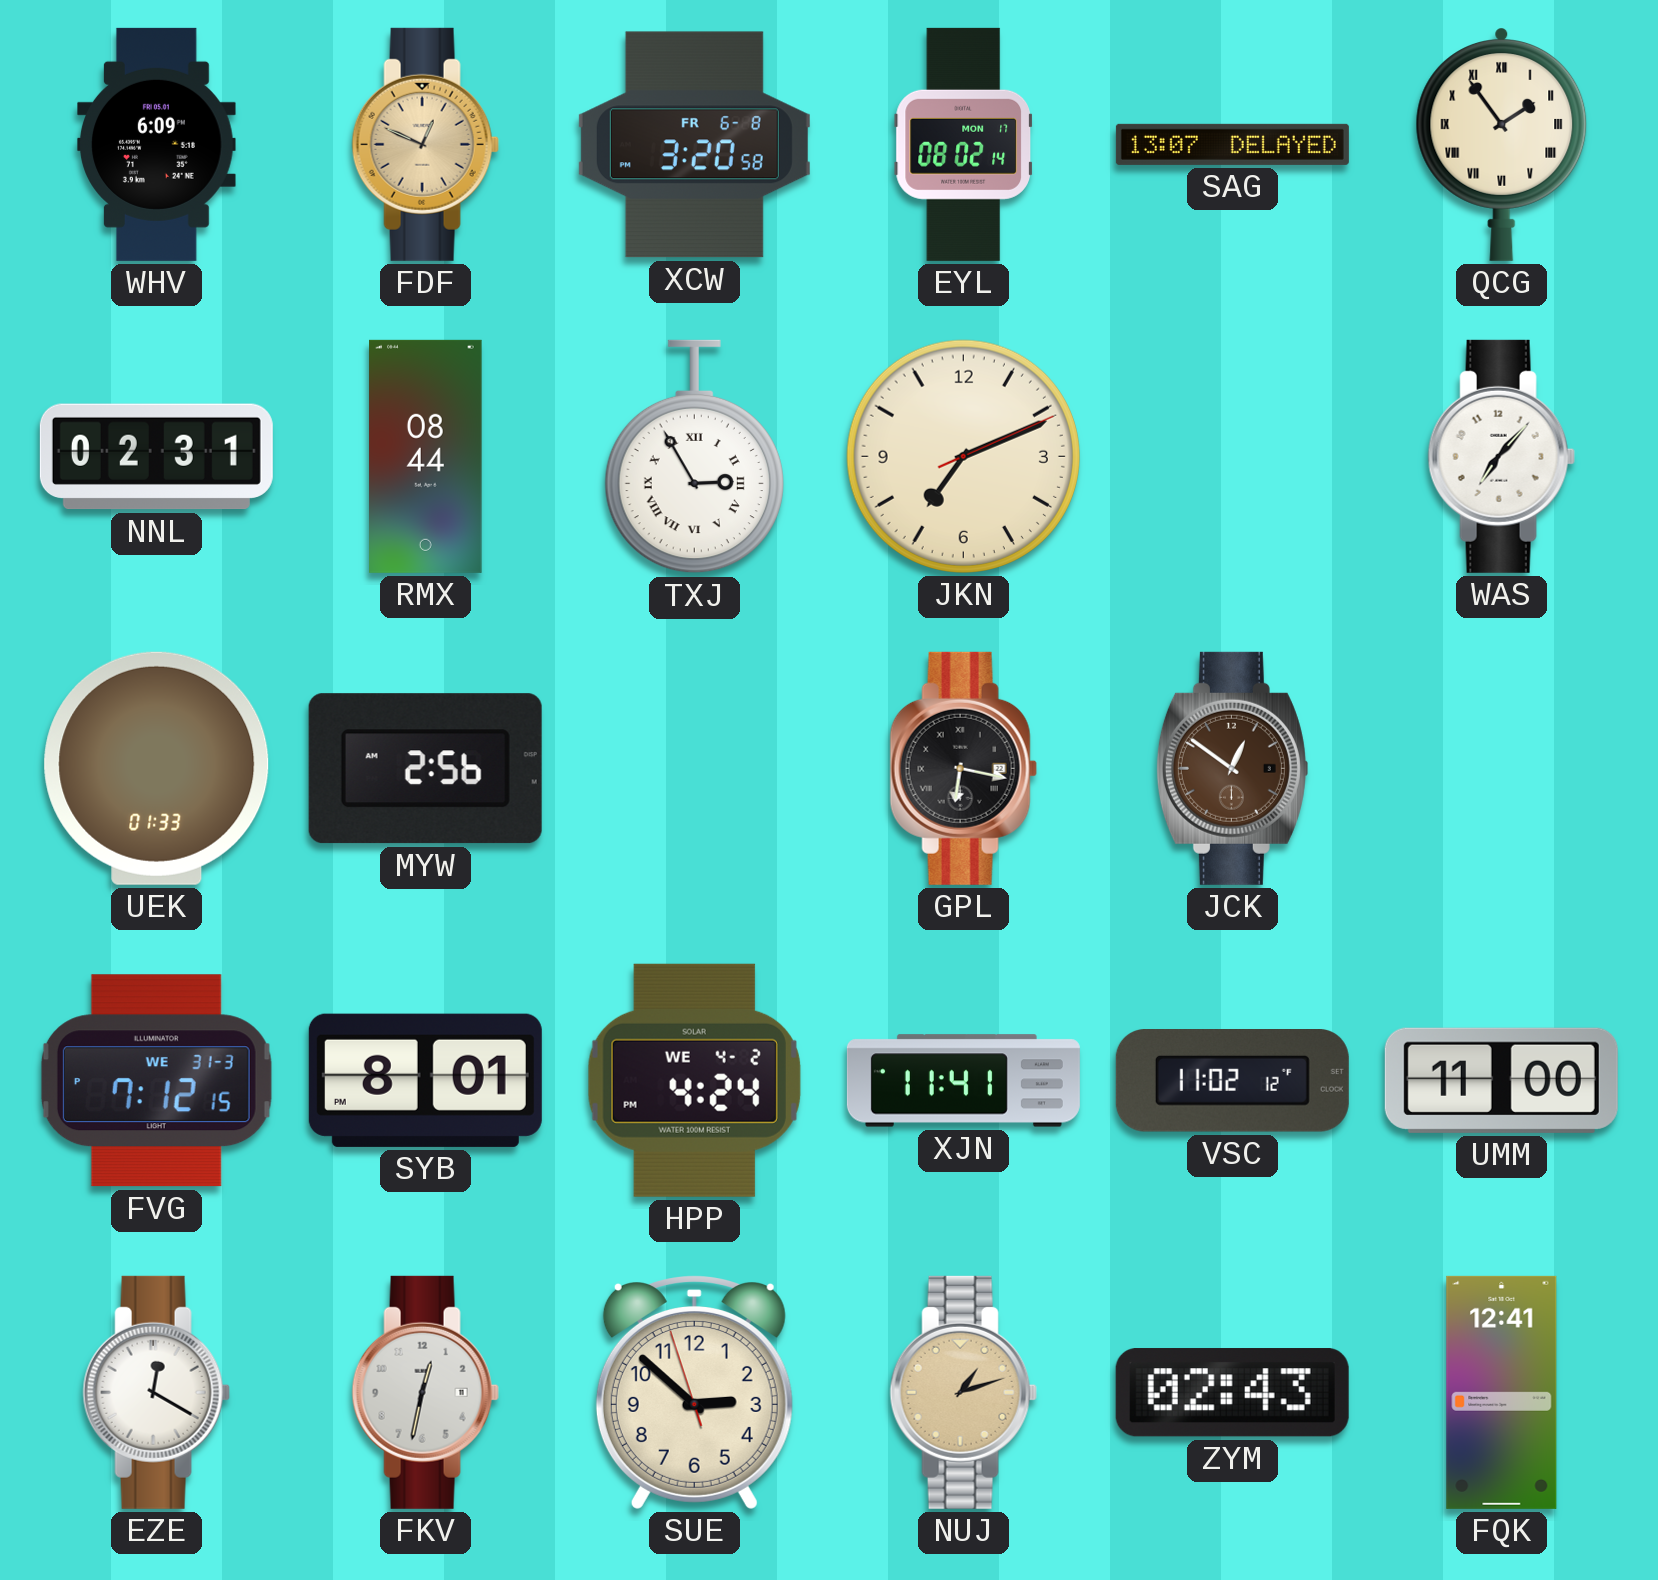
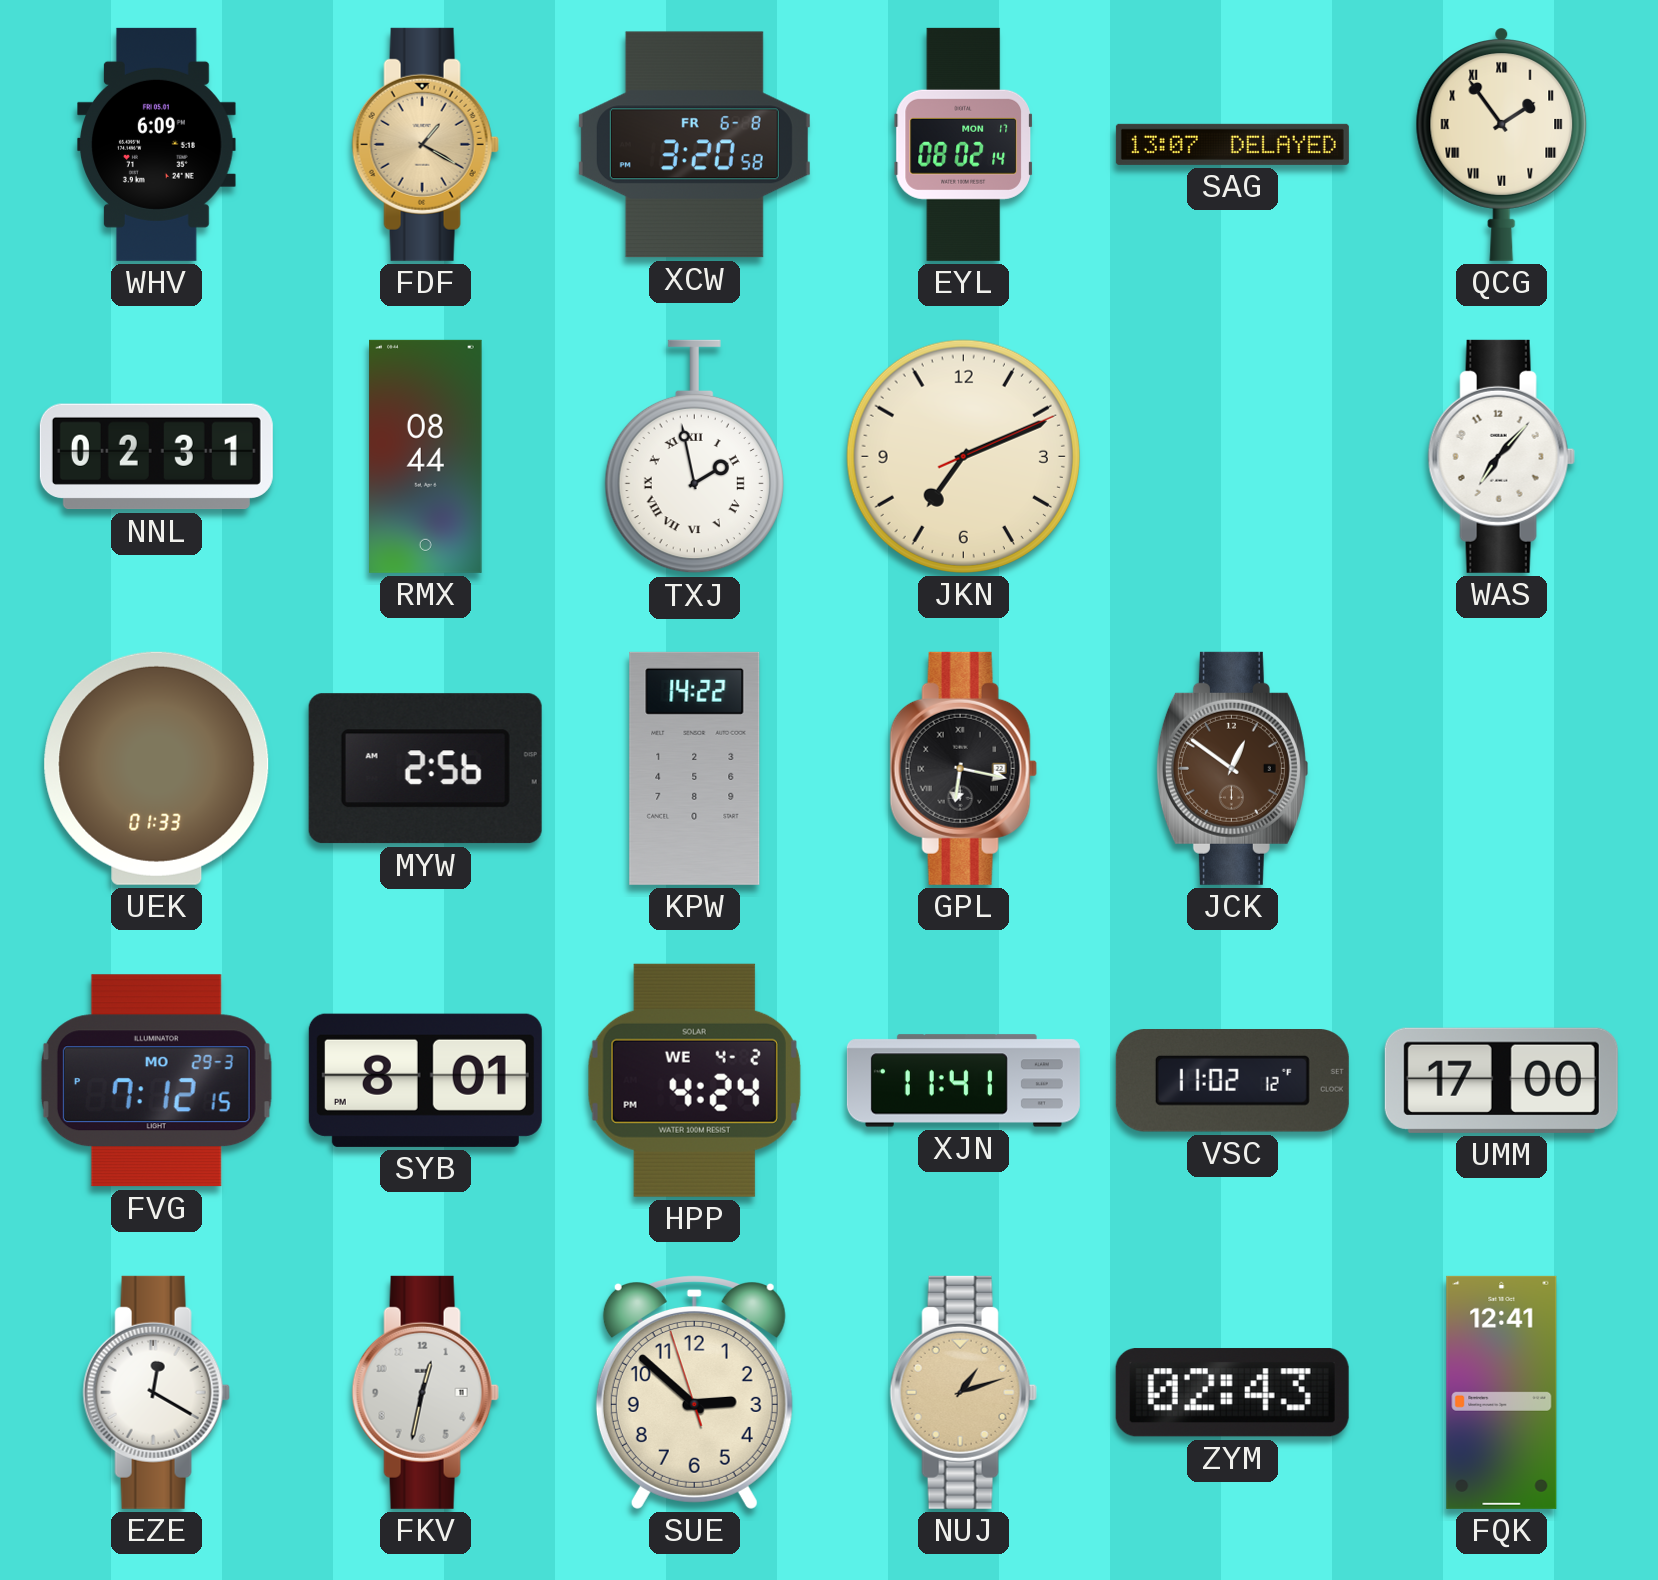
FDF: 12:49 -> 1:20
TXJ: 2:55 -> 1:58
KPW: none -> 14:22
FVG date: WE 31-3 -> MO 29-3
UMM: 11:00 -> 17:00
